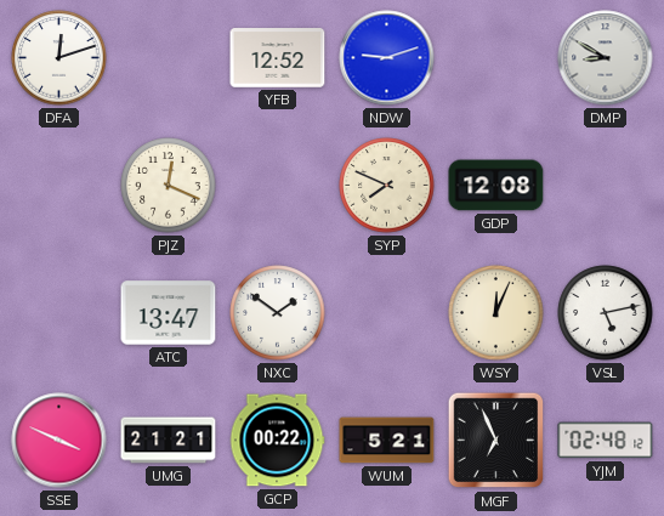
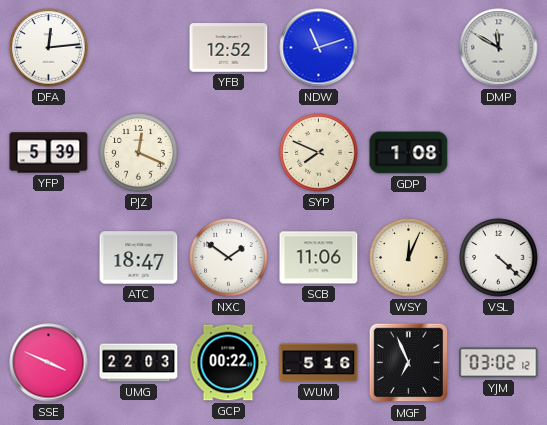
DFA: 12:12 -> 12:14
NDW: 9:12 -> 11:12
DMP: 8:50 -> 11:50
YFP: none -> 5:39
GDP: 12:08 -> 1:08
ATC: 13:47 -> 18:47
SCB: none -> 11:06
VSL: 5:13 -> 4:22
UMG: 21:21 -> 22:03
WUM: 5:21 -> 5:16
YJM: 02:48 -> 03:02
